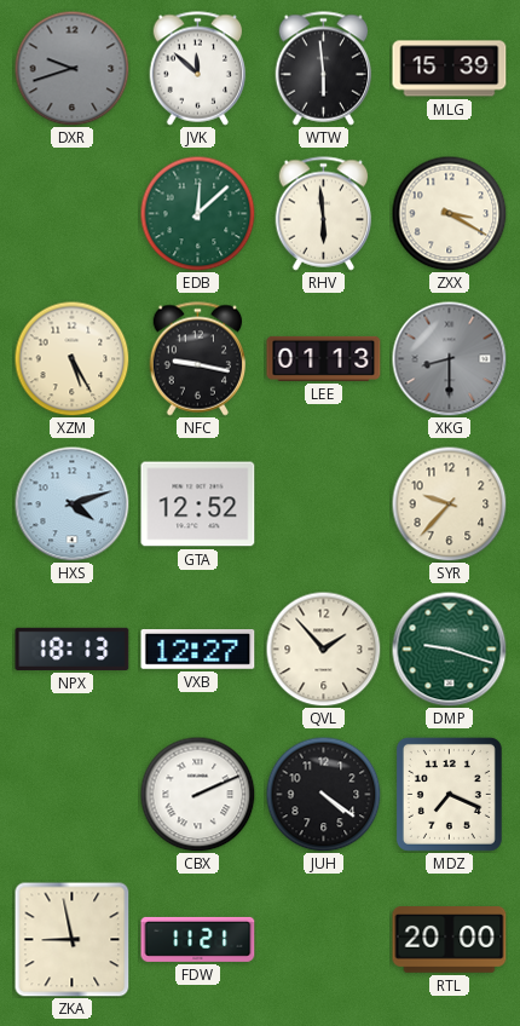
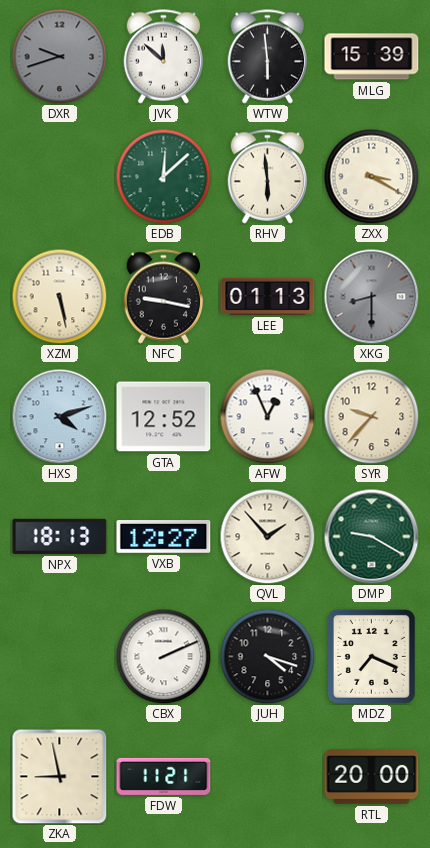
XZM: 5:25 -> 5:28
AFW: none -> 12:56
DMP: 9:18 -> 9:20
JUH: 4:21 -> 4:18
